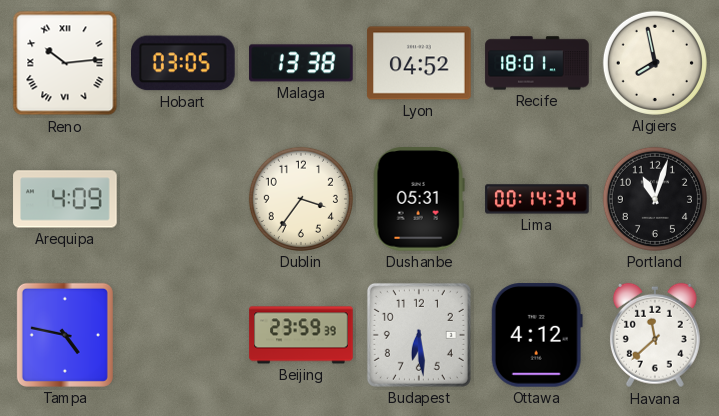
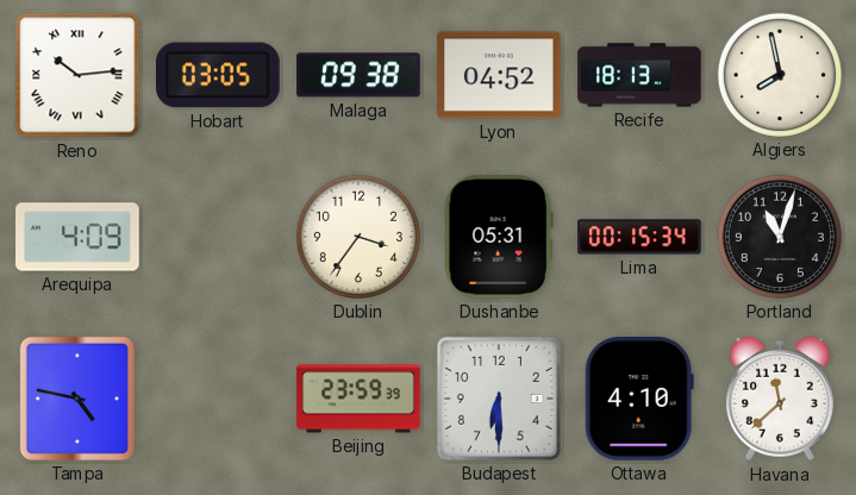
Malaga: 13:38 -> 09:38
Recife: 18:01 -> 18:13
Lima: 00:14 -> 00:15
Budapest: 6:29 -> 6:30
Ottawa: 4:12 -> 4:10
